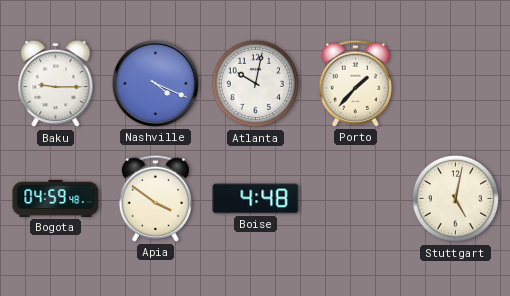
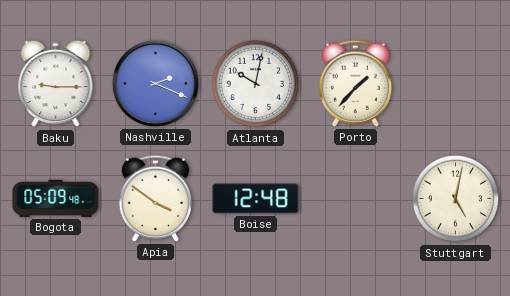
Nashville: 4:19 -> 2:19
Bogota: 04:59 -> 05:09
Boise: 4:48 -> 12:48
